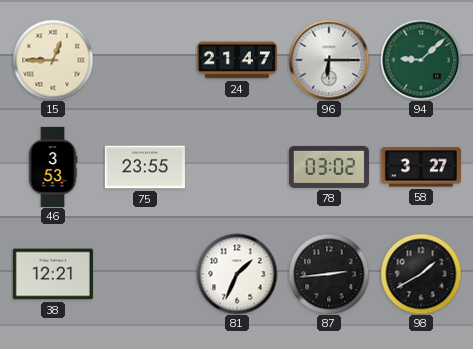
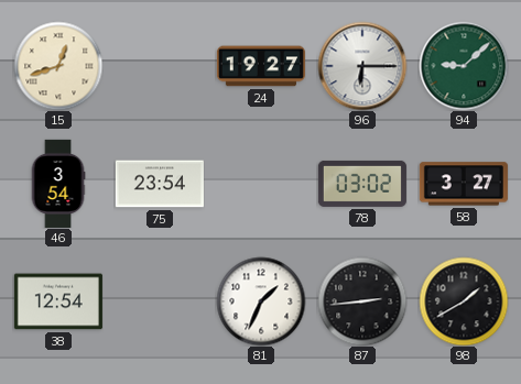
15: 12:45 -> 12:42
24: 21:47 -> 19:27
46: 3:53 -> 3:54
75: 23:55 -> 23:54
38: 12:21 -> 12:54
